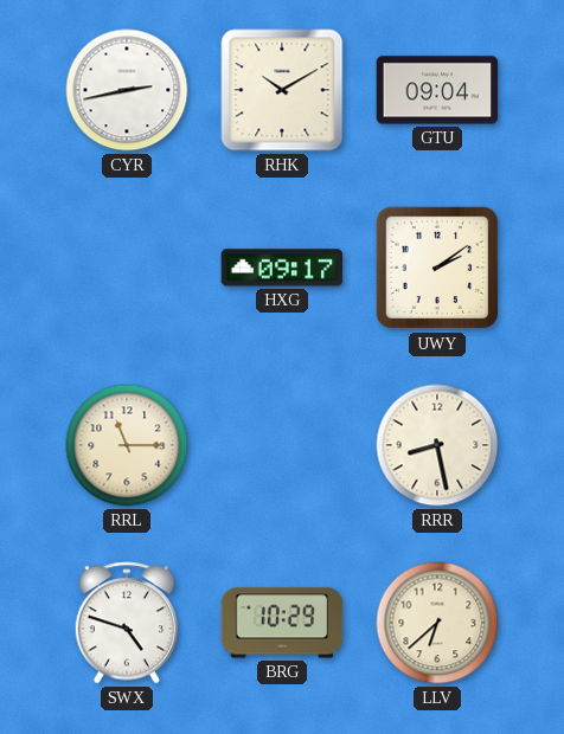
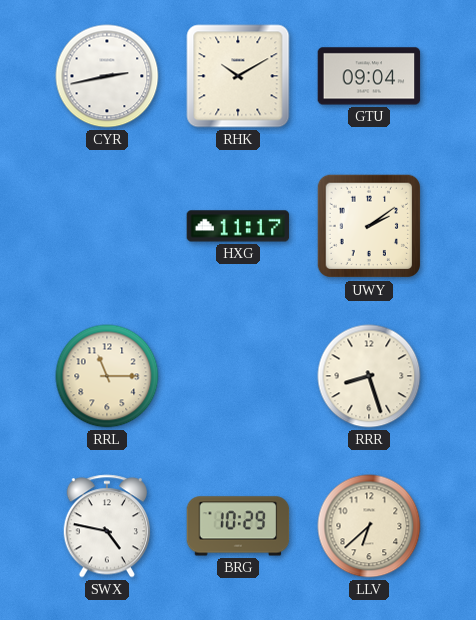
HXG: 09:17 -> 11:17
RRR: 8:28 -> 8:27
SWX: 4:48 -> 4:47
